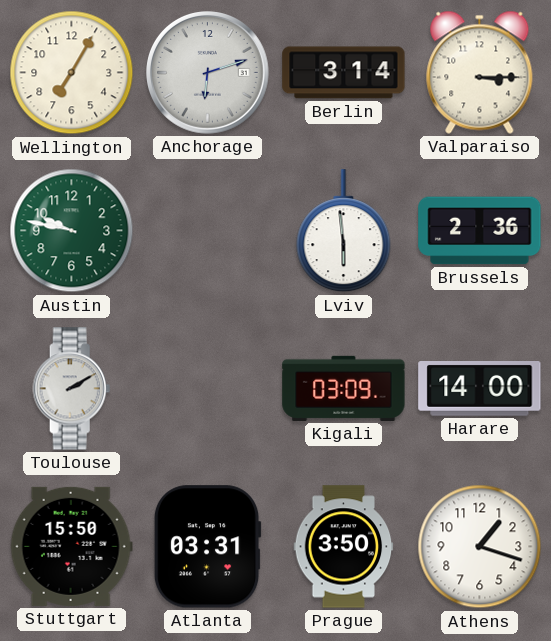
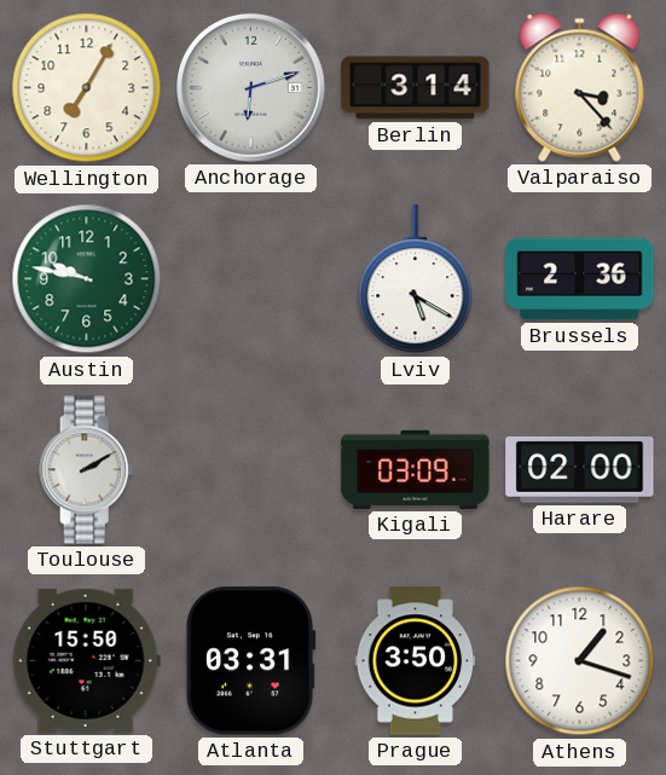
Valparaiso: 3:15 -> 3:23
Lviv: 5:59 -> 5:20
Harare: 14:00 -> 02:00
